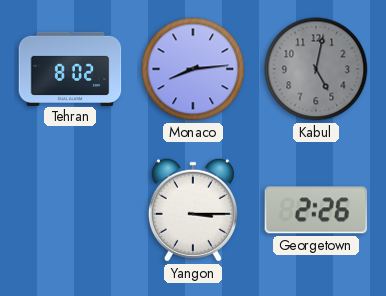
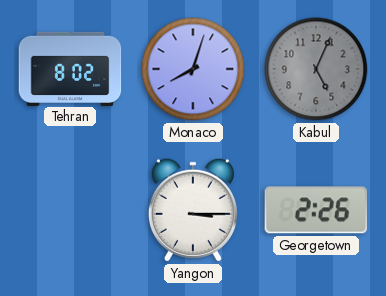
Monaco: 8:14 -> 8:03
Kabul: 5:02 -> 5:04
